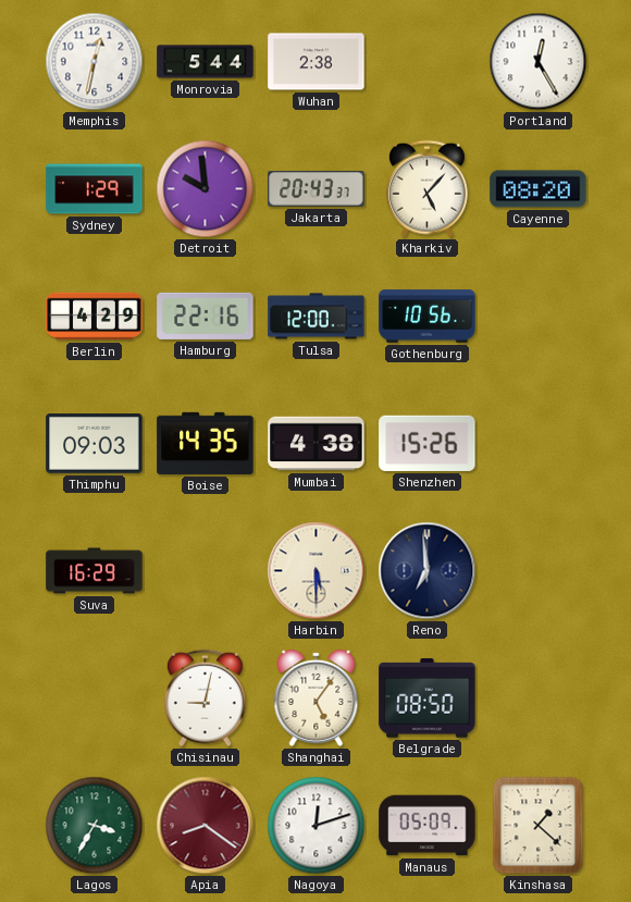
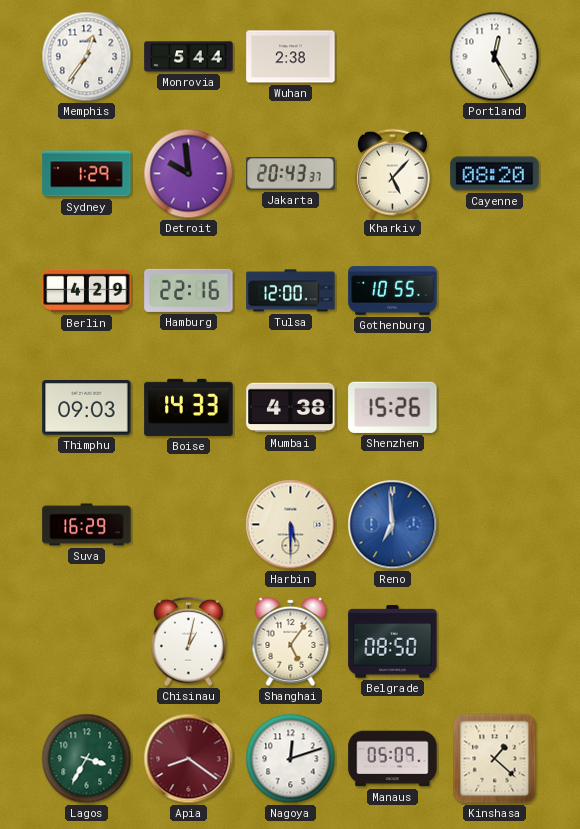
Memphis: 12:32 -> 12:36
Gothenburg: 10:56 -> 10:55
Boise: 14:35 -> 14:33
Reno dial: navy -> blue
Chisinau: 9:02 -> 1:02
